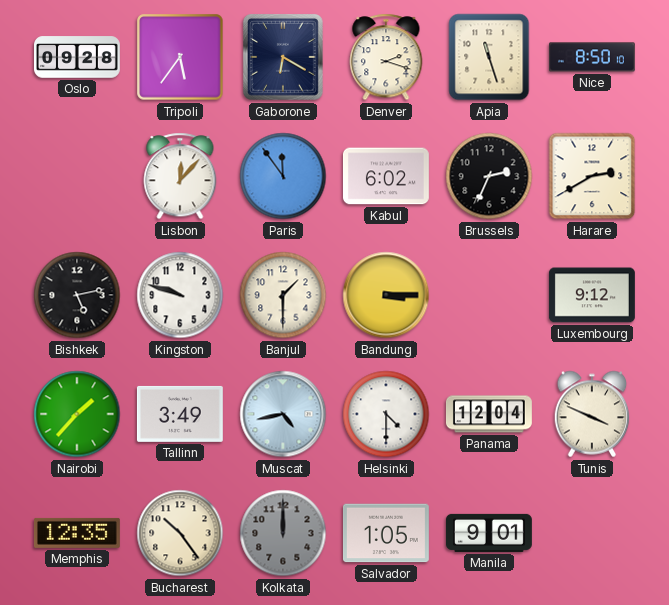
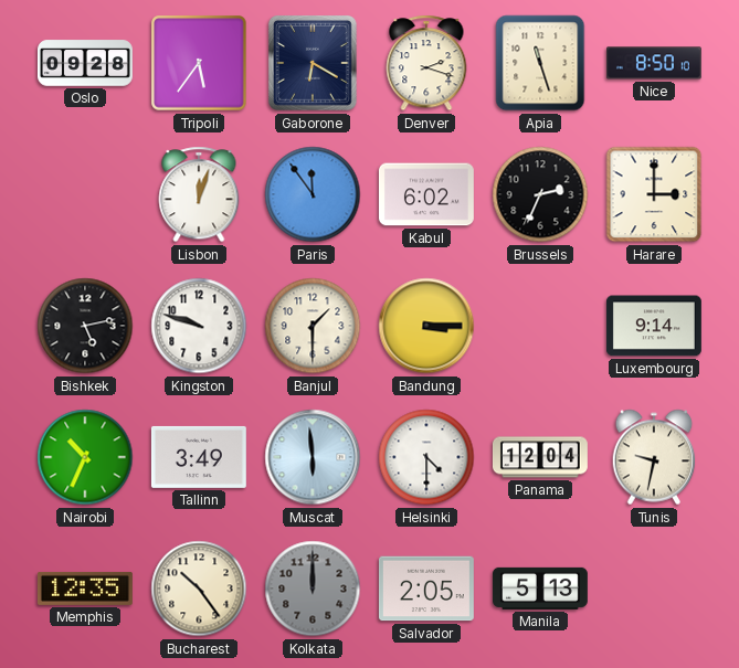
Lisbon: 12:07 -> 12:03
Harare: 2:40 -> 3:00
Luxembourg: 9:12 -> 9:14
Nairobi: 1:37 -> 10:34
Muscat: 4:43 -> 5:59
Tunis: 3:49 -> 9:32
Salvador: 1:05 -> 2:05
Manila: 9:01 -> 5:13
